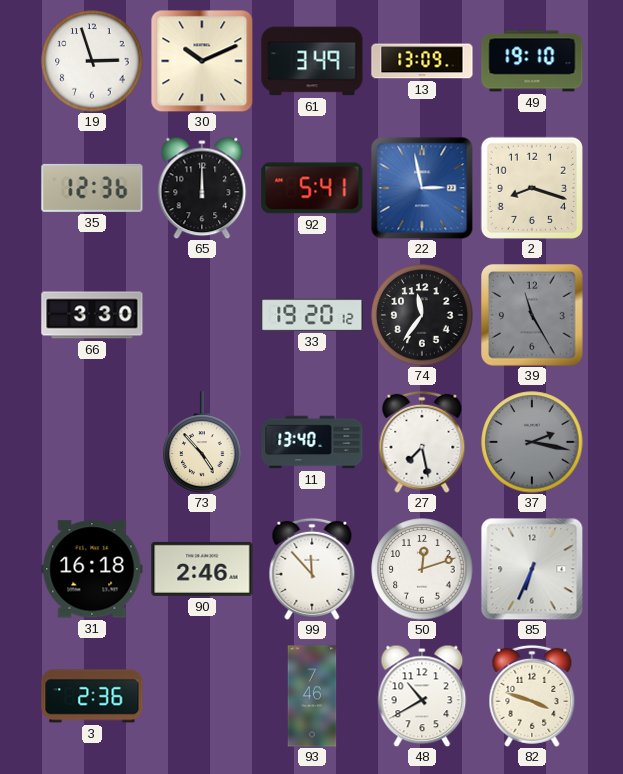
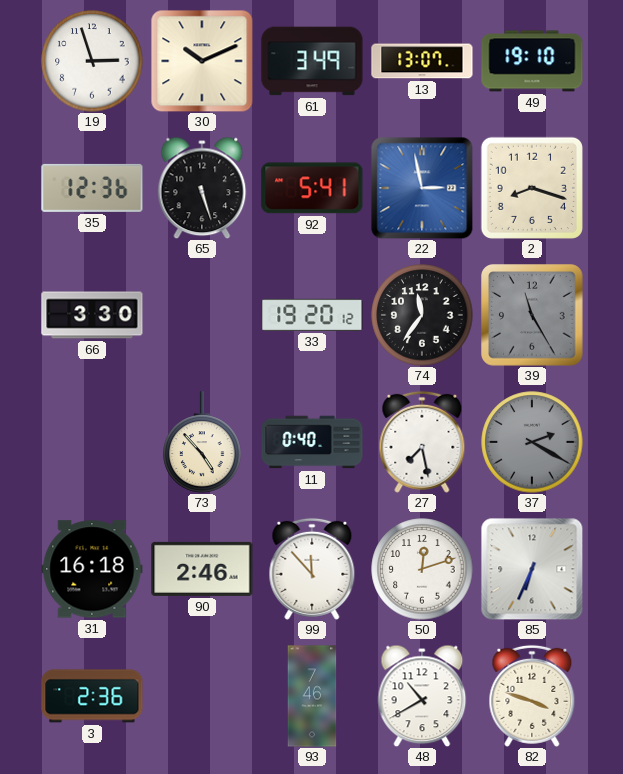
13: 13:09 -> 13:07
65: 12:00 -> 5:27
11: 13:40 -> 0:40
37: 2:17 -> 2:20
